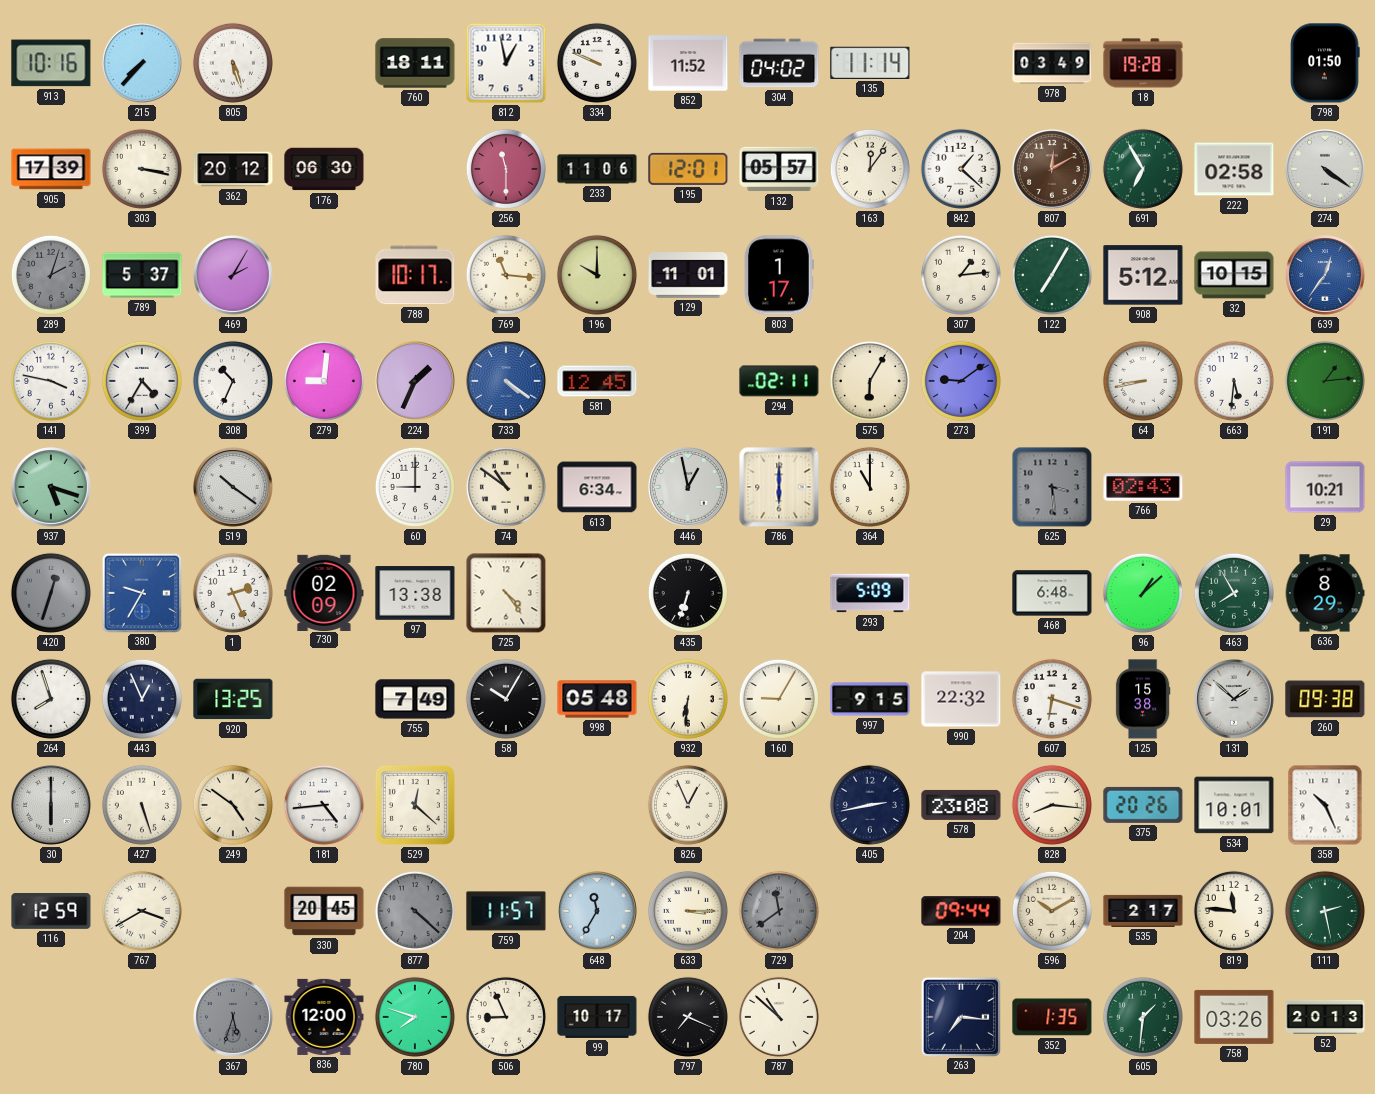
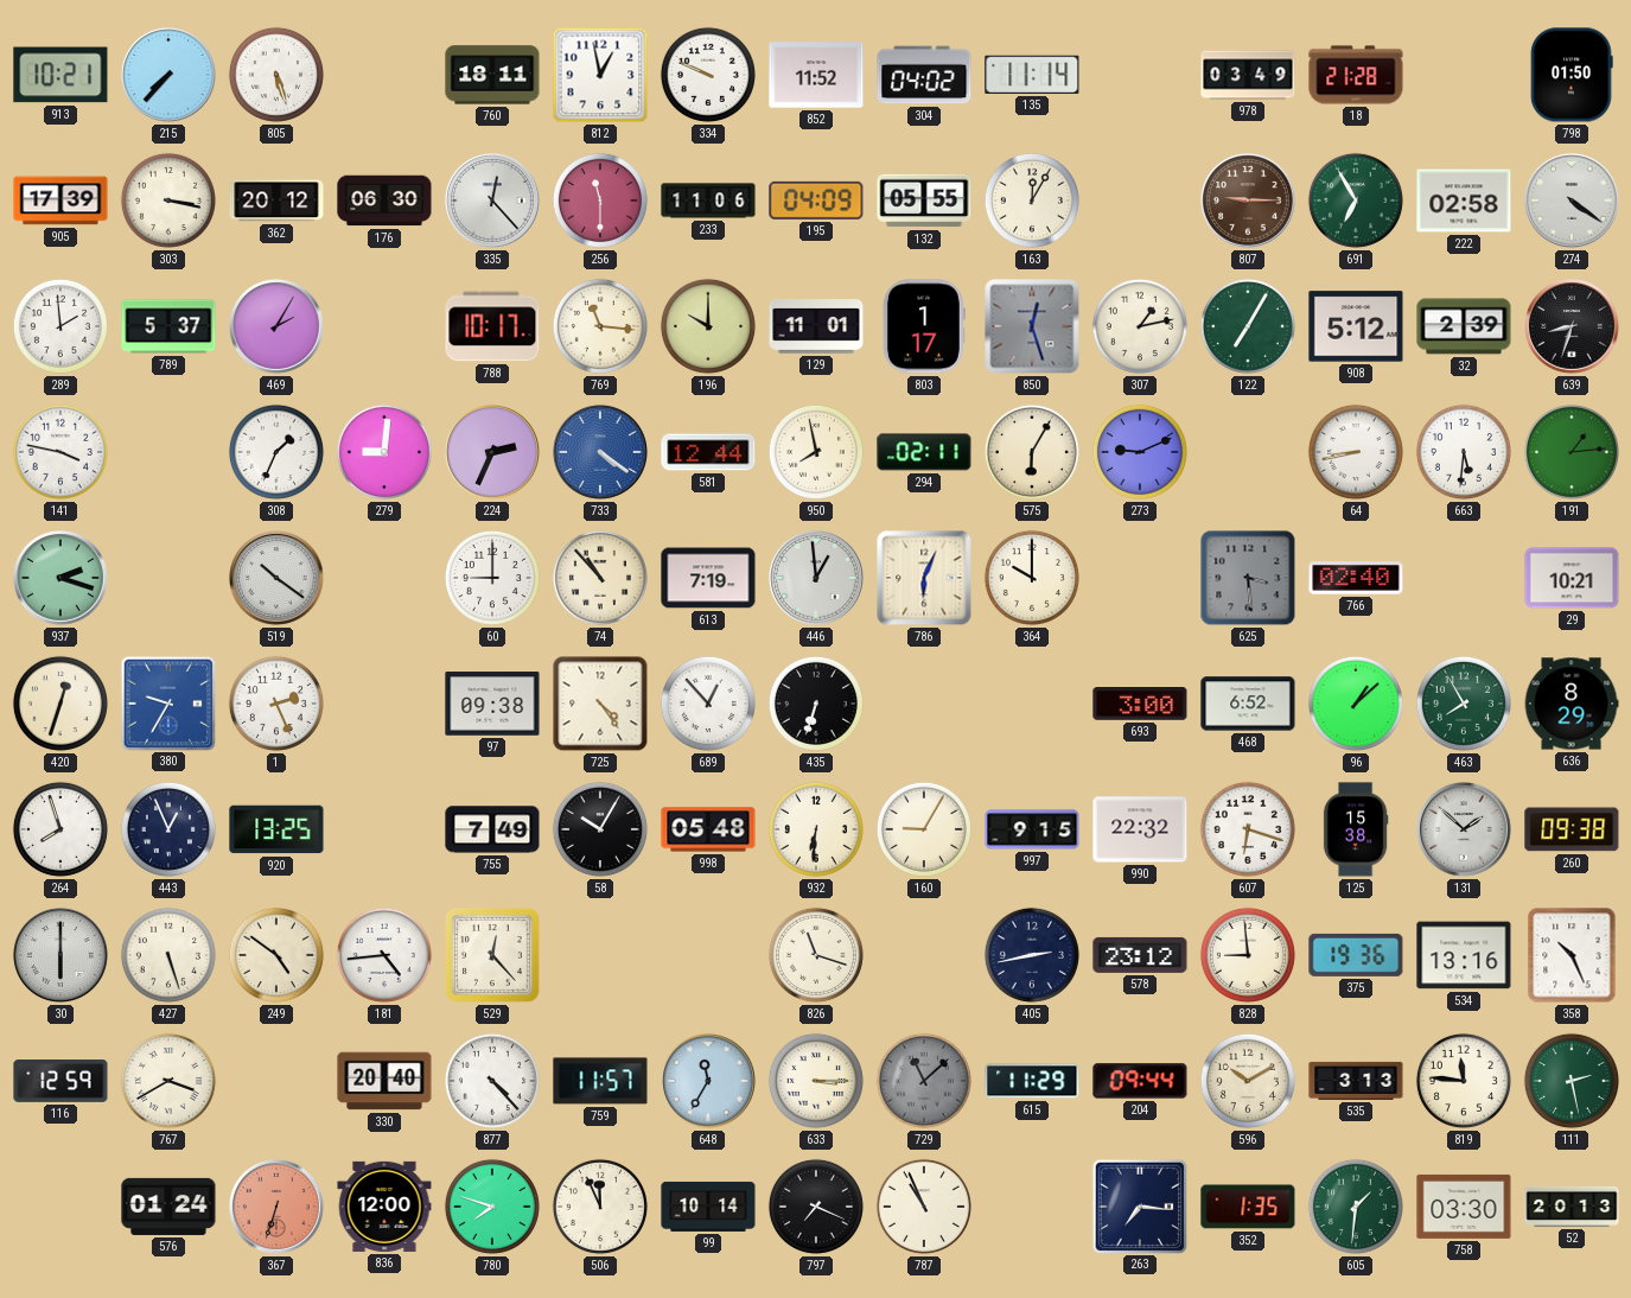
913: 10:16 -> 10:21
18: 19:28 -> 21:28
335: none -> 12:23
195: 12:01 -> 04:09
132: 05:57 -> 05:55
163: 12:06 -> 12:05
842: 1:22 -> none
807: 12:10 -> 9:15
289: 2:03 -> 1:59
289 dial: grey -> white
850: none -> 12:27
307: 1:14 -> 1:13
32: 10:15 -> 2:39
639: 12:36 -> 8:33
639 dial: blue -> black
399: 4:35 -> none
308: 10:34 -> 1:34
224: 1:34 -> 2:34
581: 12:45 -> 12:44
950: none -> 7:58
273: 9:09 -> 9:11
937: 5:18 -> 2:18
74: 10:51 -> 10:53
613: 6:34 -> 7:19
446: 12:58 -> 12:59
786: 6:00 -> 6:04
364: 11:00 -> 10:00
766: 02:43 -> 02:40
420 dial: grey -> cream
730: 02:09 -> none
97: 13:38 -> 09:38
689: none -> 12:53
293: 5:09 -> none
693: none -> 3:00
468: 6:48 -> 6:52
529: 12:22 -> 12:23
826: 12:56 -> 11:18
578: 23:08 -> 23:12
828: 8:16 -> 8:59
375: 20:26 -> 19:36
534: 10:01 -> 13:16
330: 20:45 -> 20:40
877: 4:22 -> 4:23
877 dial: grey -> white
729: 11:39 -> 11:08
615: none -> 11:29
535: 2:17 -> 3:13
576: none -> 01:24
367: 5:33 -> 6:33
367 dial: grey -> salmon
506: 8:56 -> 11:56
99: 10:17 -> 10:14
787: 10:52 -> 10:56
758: 03:26 -> 03:30
